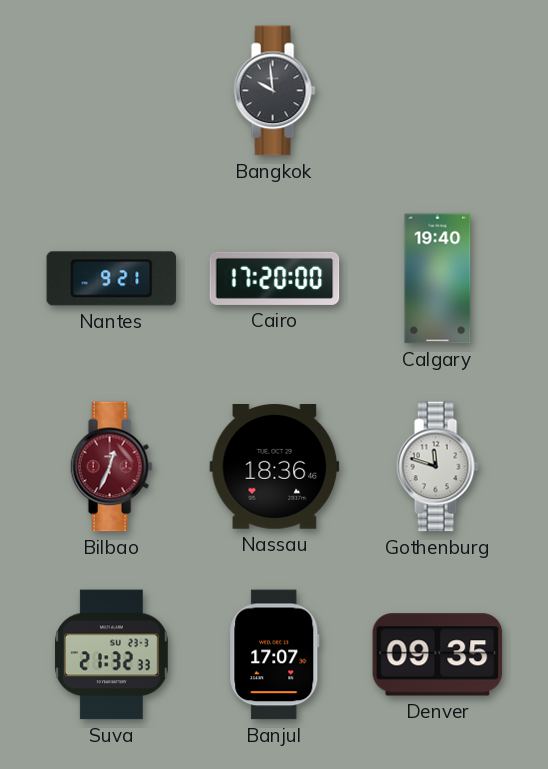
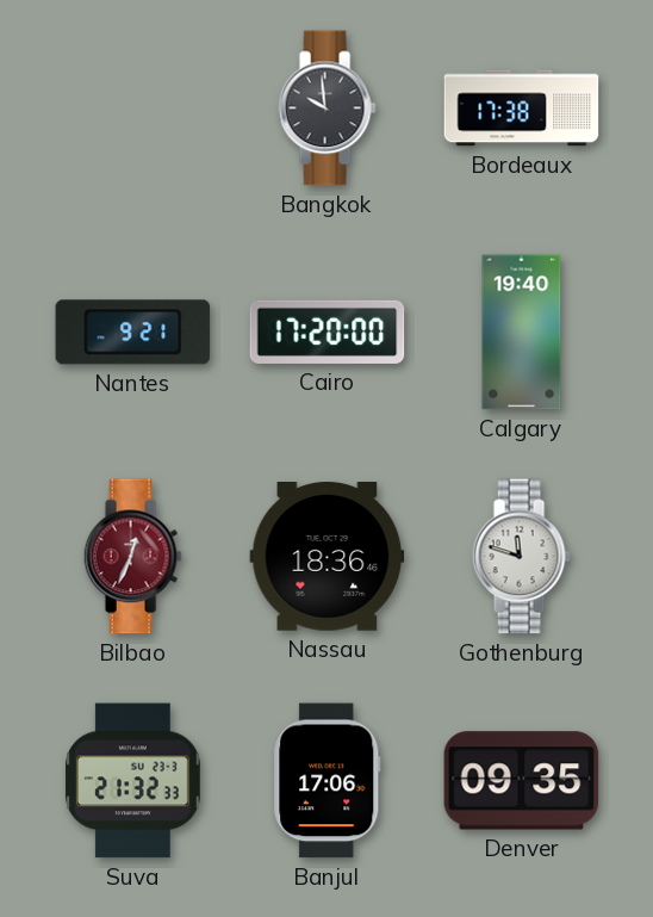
Bordeaux: none -> 17:38
Banjul: 17:07 -> 17:06
